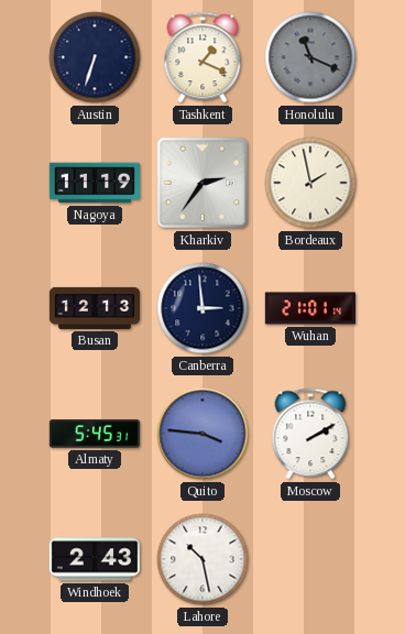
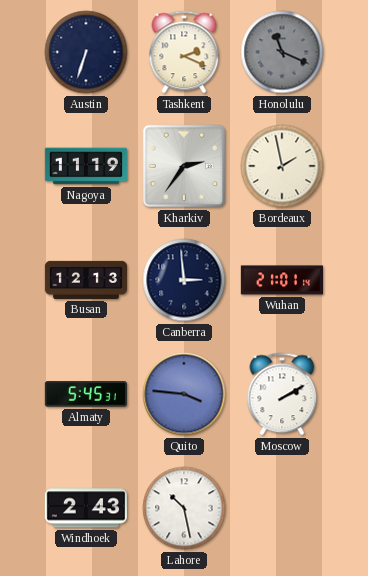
Tashkent: 1:19 -> 2:19
